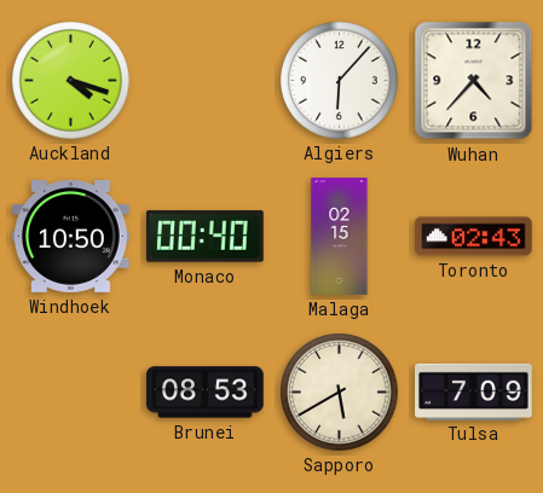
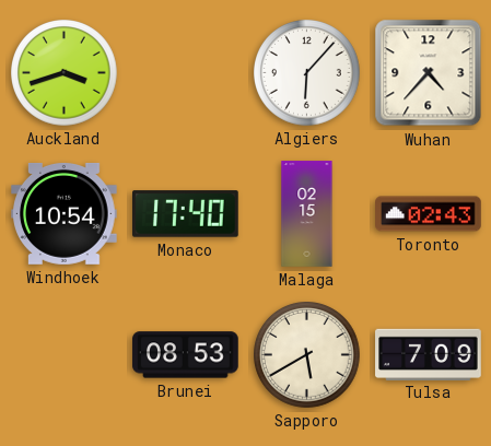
Auckland: 4:18 -> 3:42
Windhoek: 10:50 -> 10:54
Monaco: 00:40 -> 17:40
